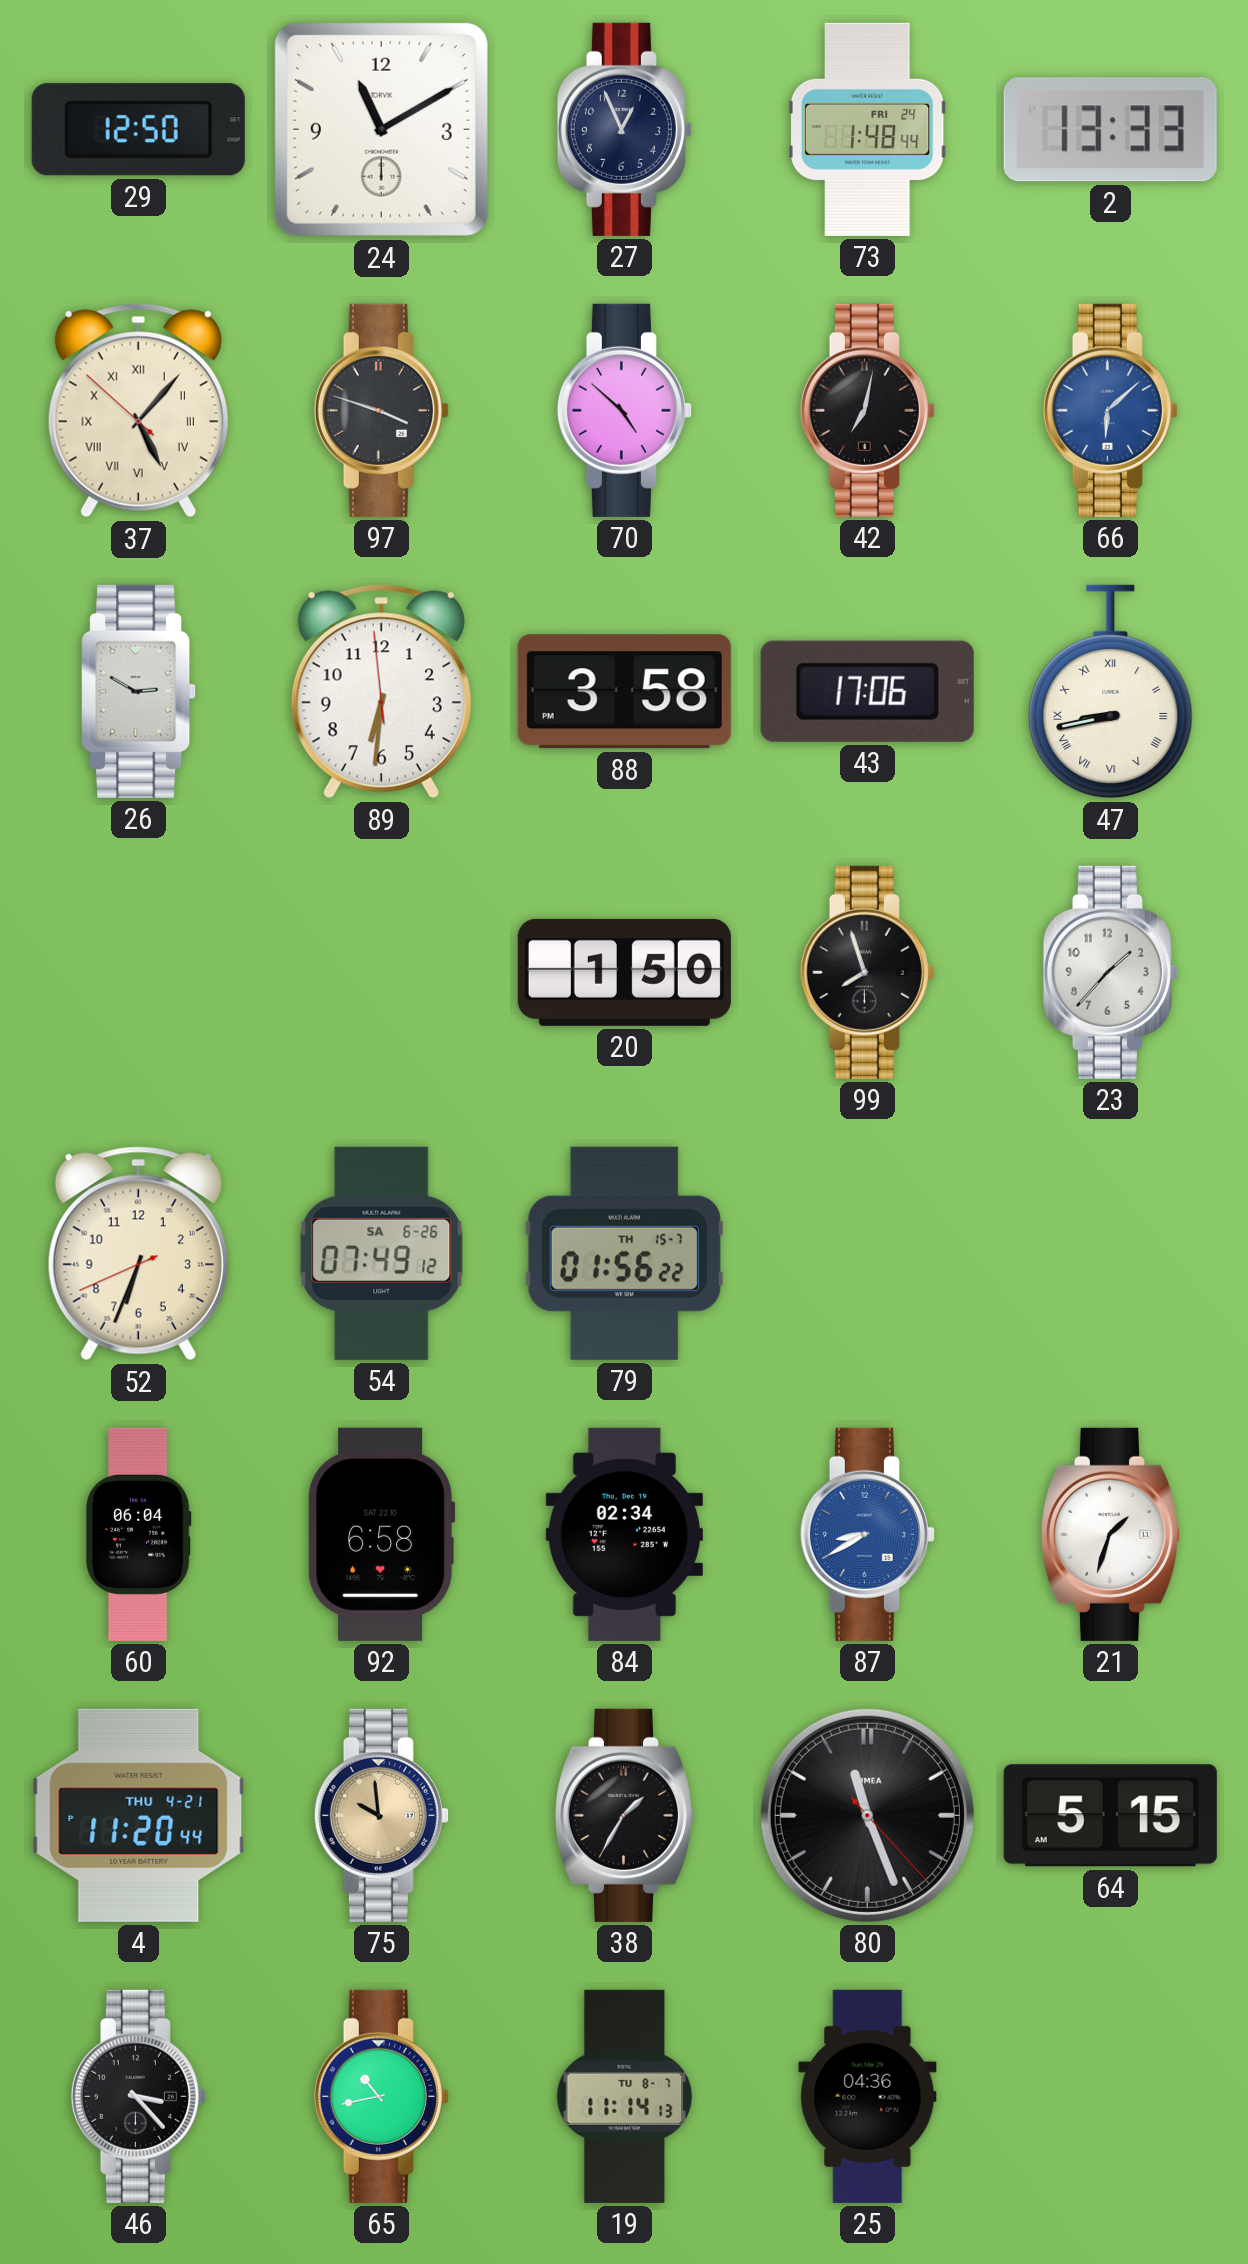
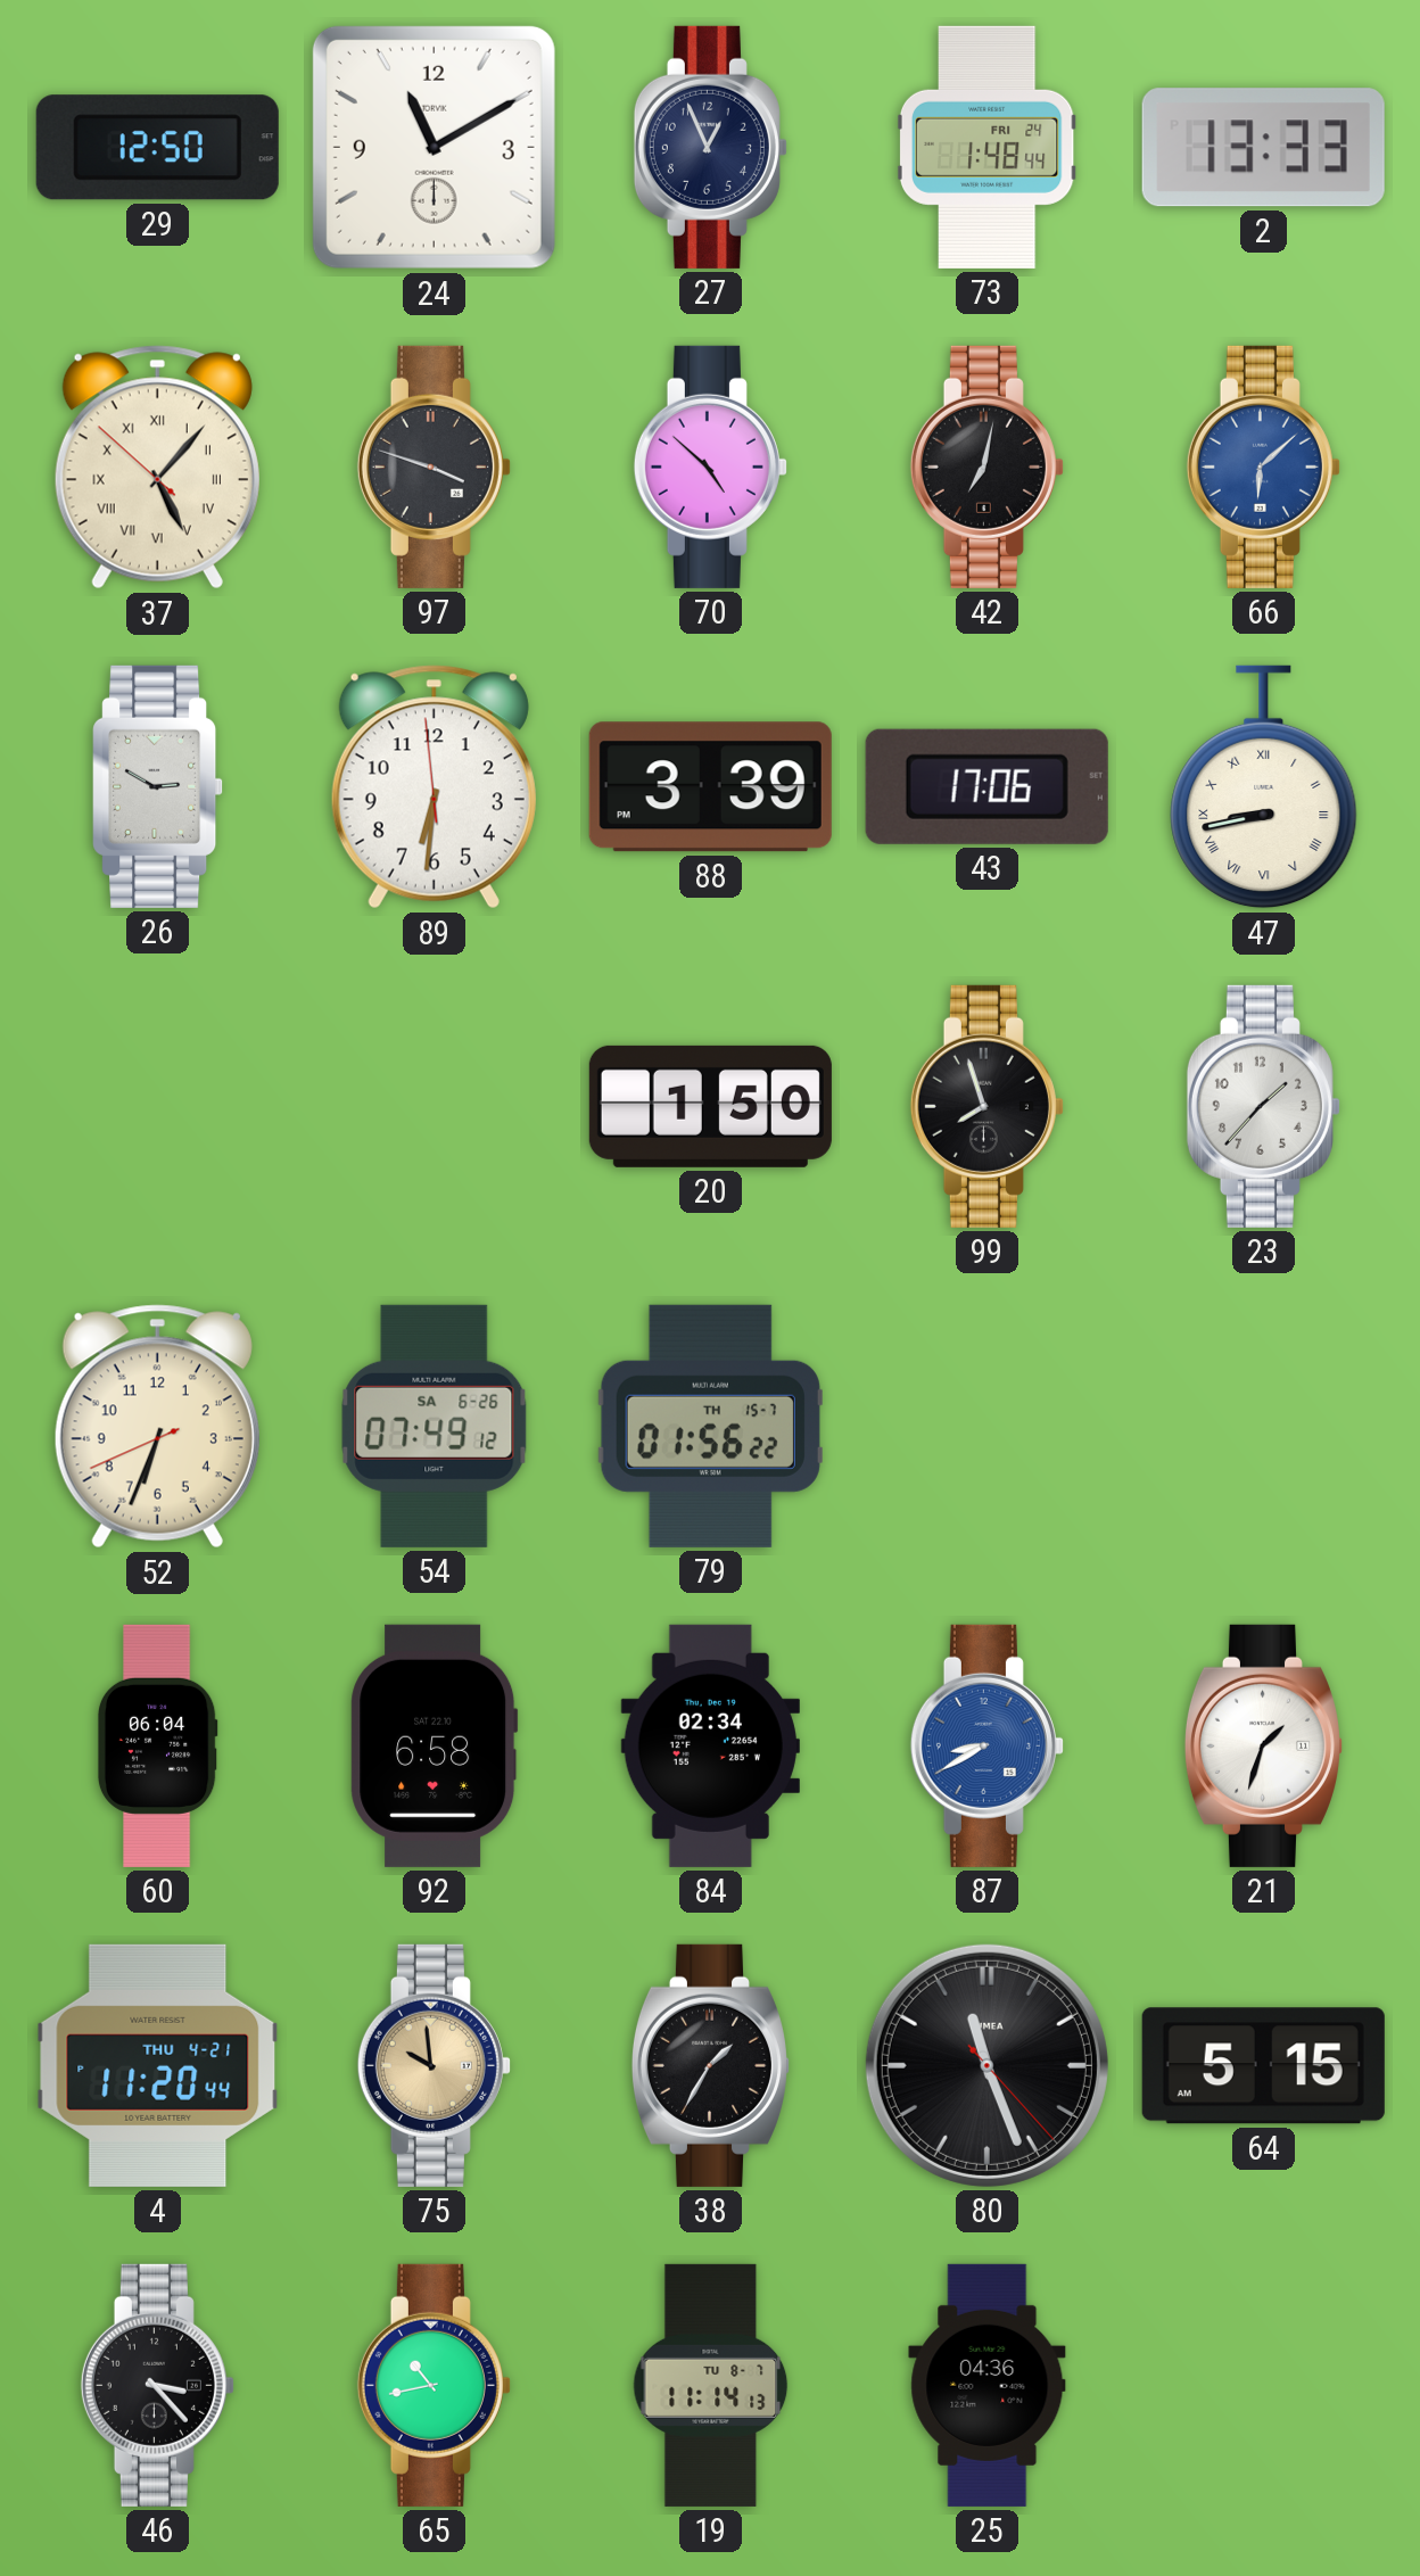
88: 3:58 -> 3:39
